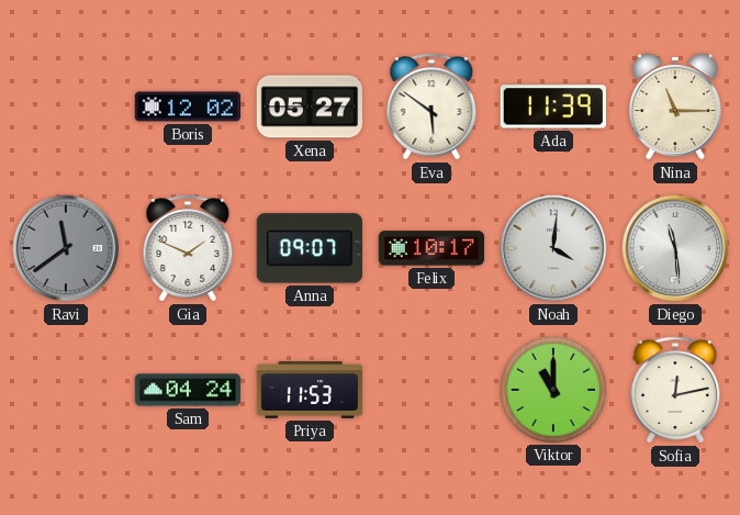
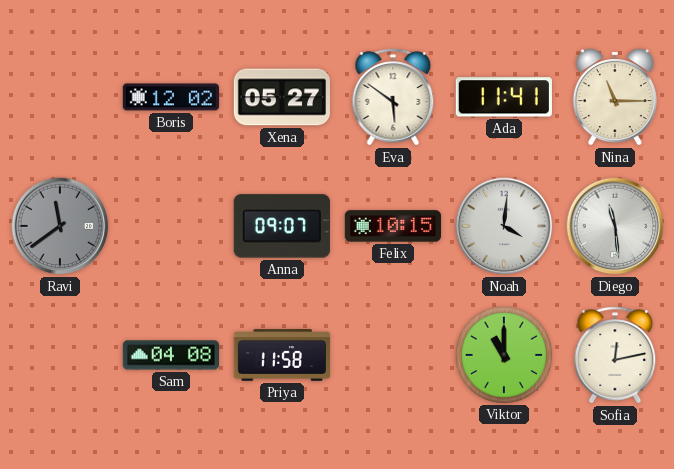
Ada: 11:39 -> 11:41
Gia: 1:49 -> none
Felix: 10:17 -> 10:15
Sam: 04:24 -> 04:08
Priya: 11:53 -> 11:58
